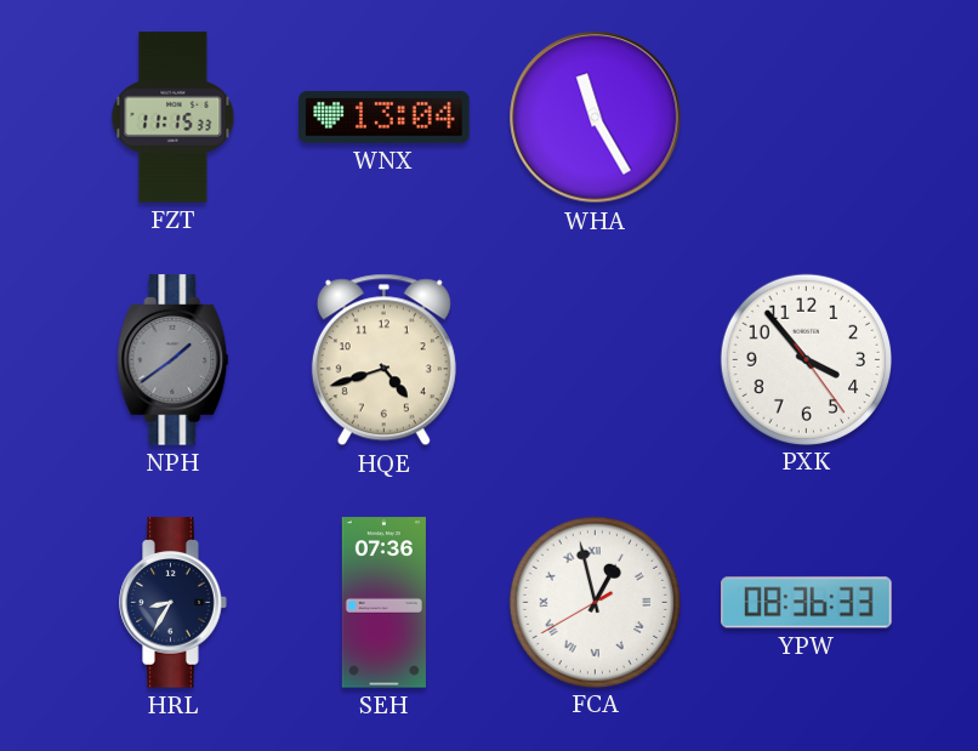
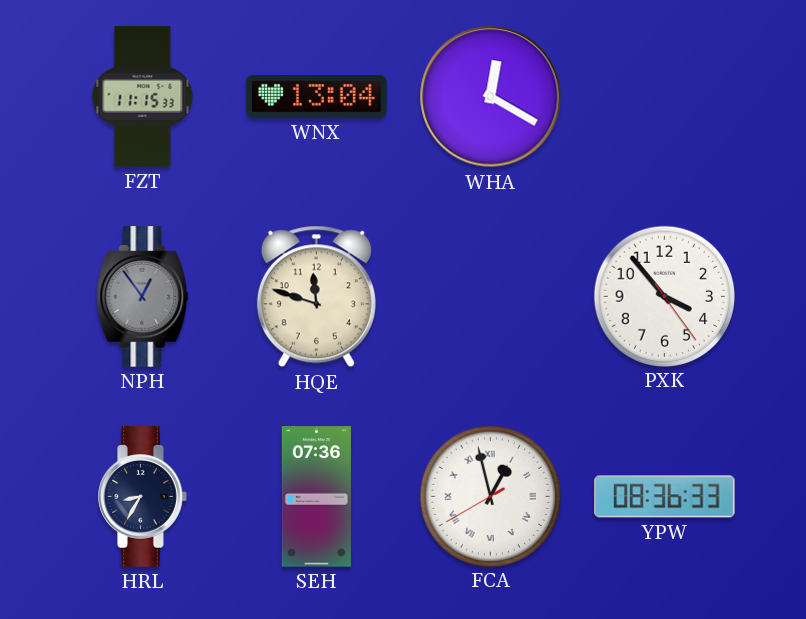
WHA: 11:25 -> 12:20
NPH: 1:39 -> 12:54
HQE: 4:42 -> 11:48
